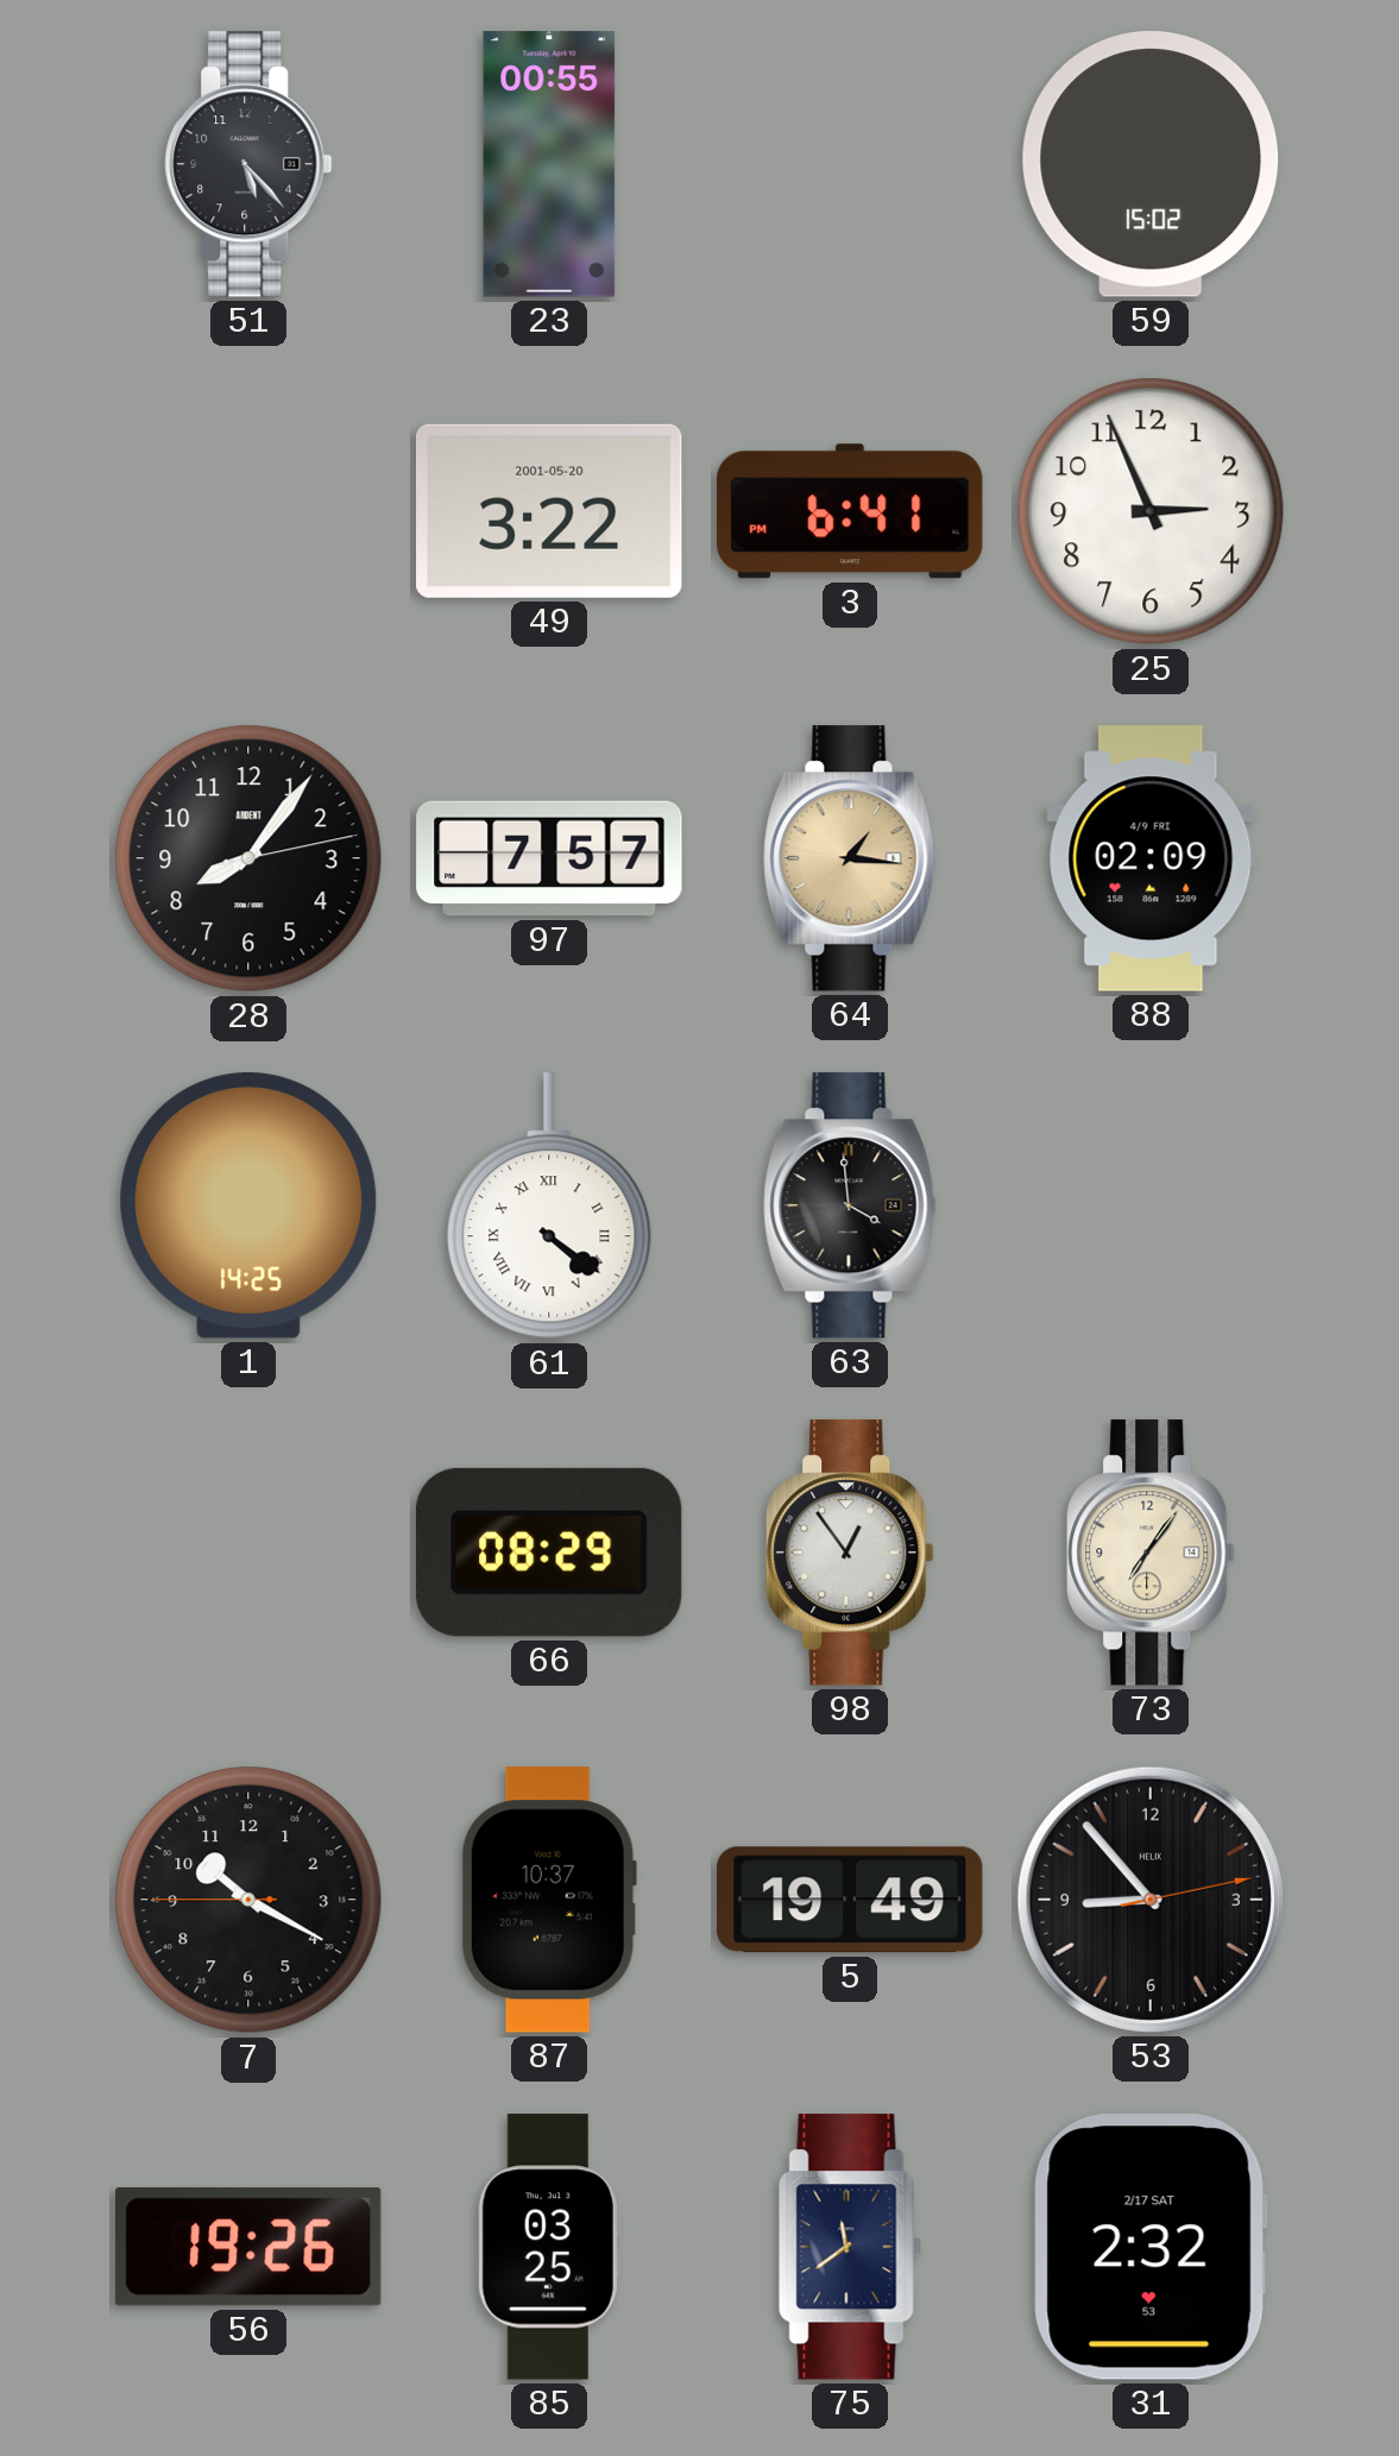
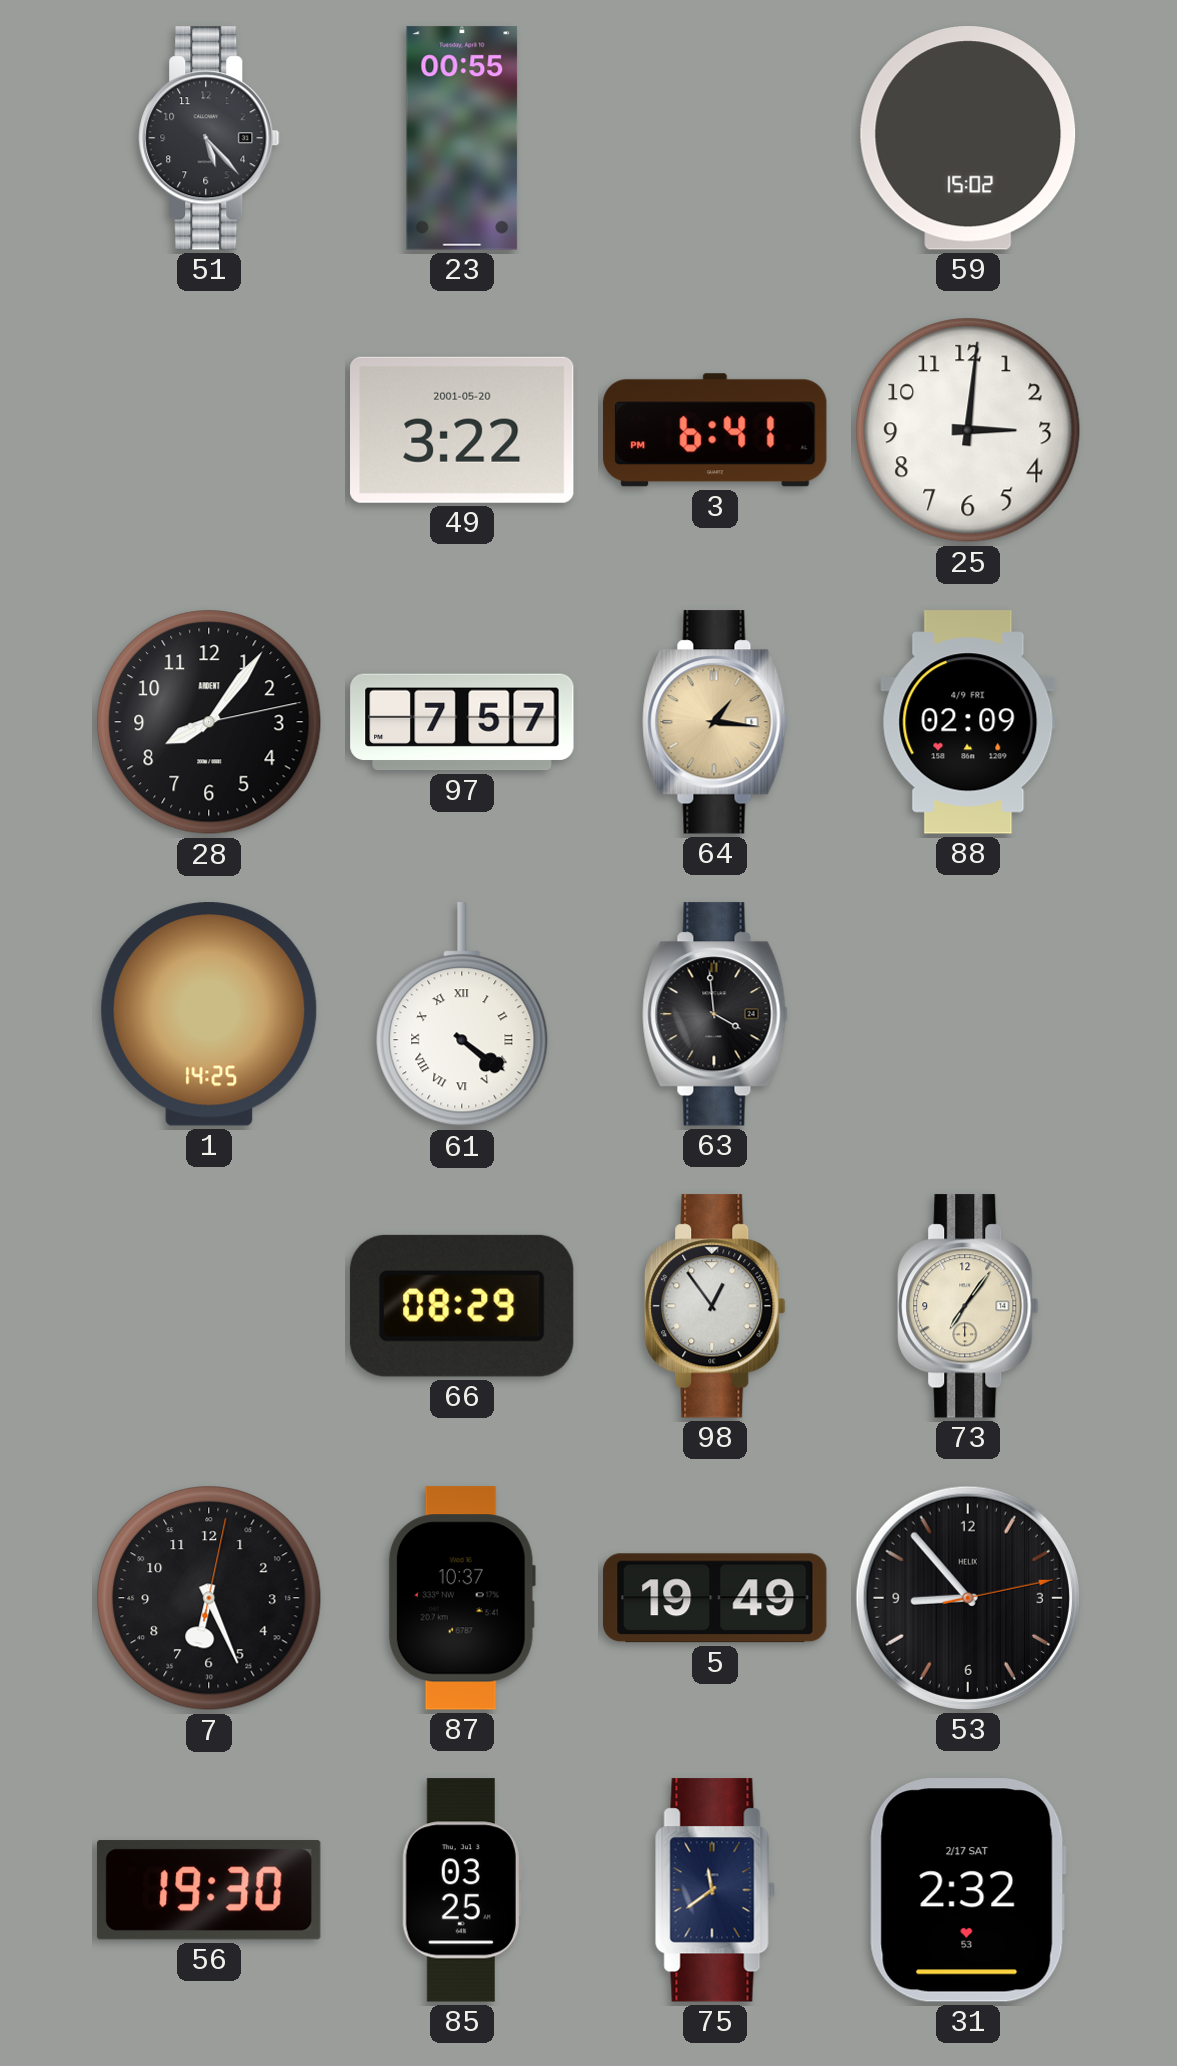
25: 2:56 -> 3:01
7: 10:19 -> 6:26
56: 19:26 -> 19:30
